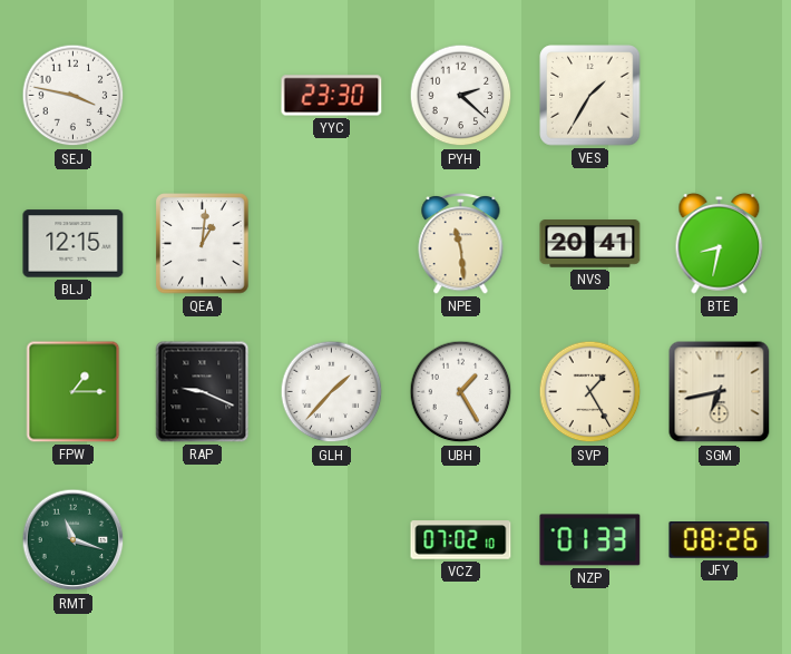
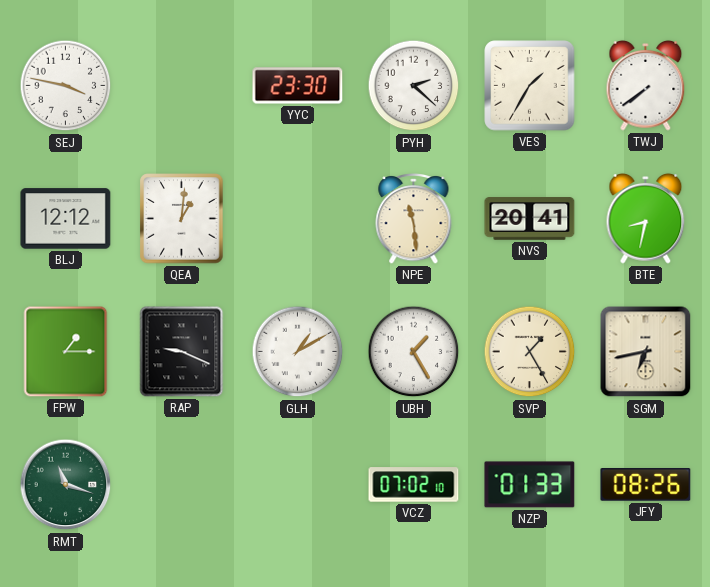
TWJ: none -> 7:39
BLJ: 12:15 -> 12:12
GLH: 1:37 -> 1:10
